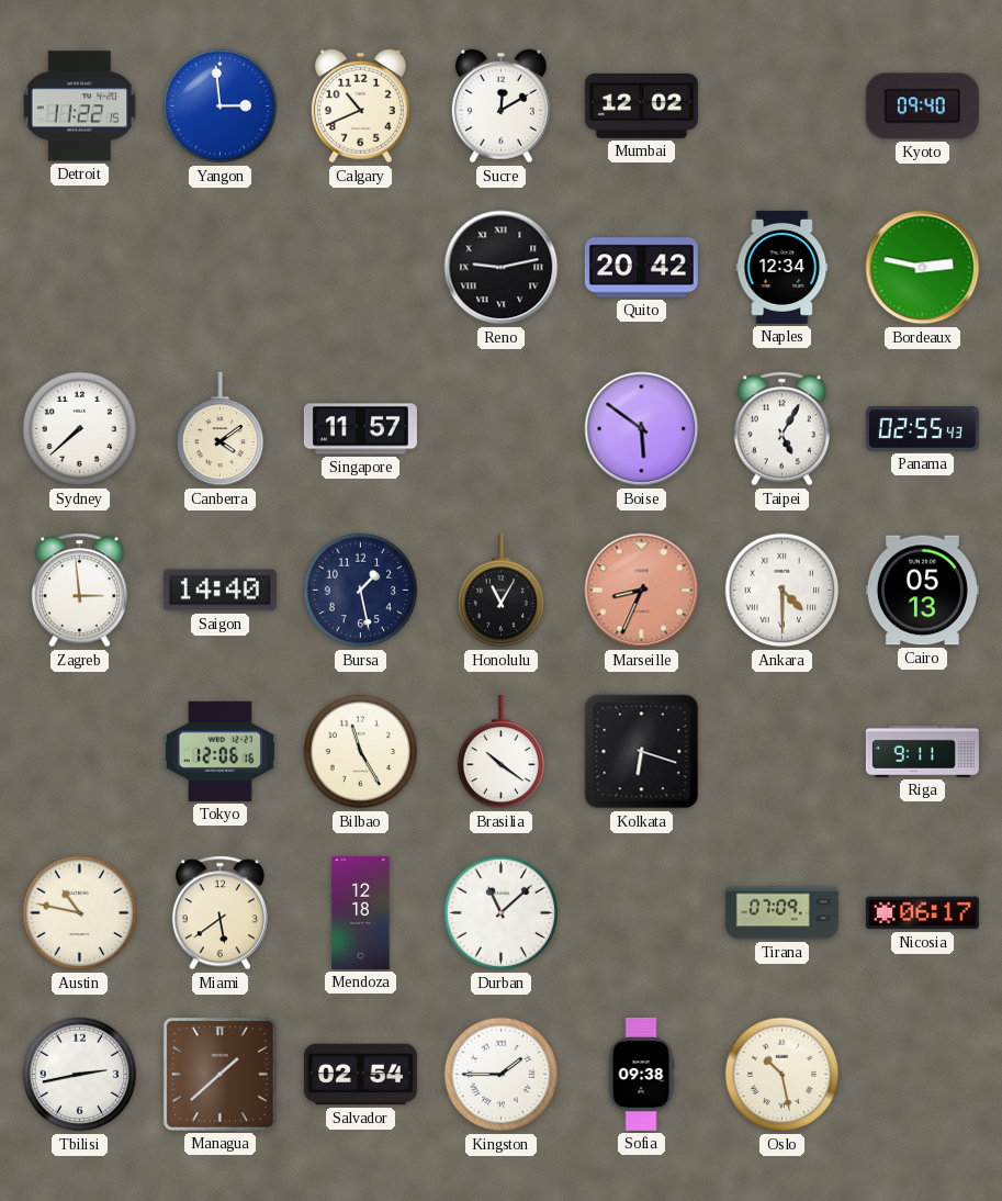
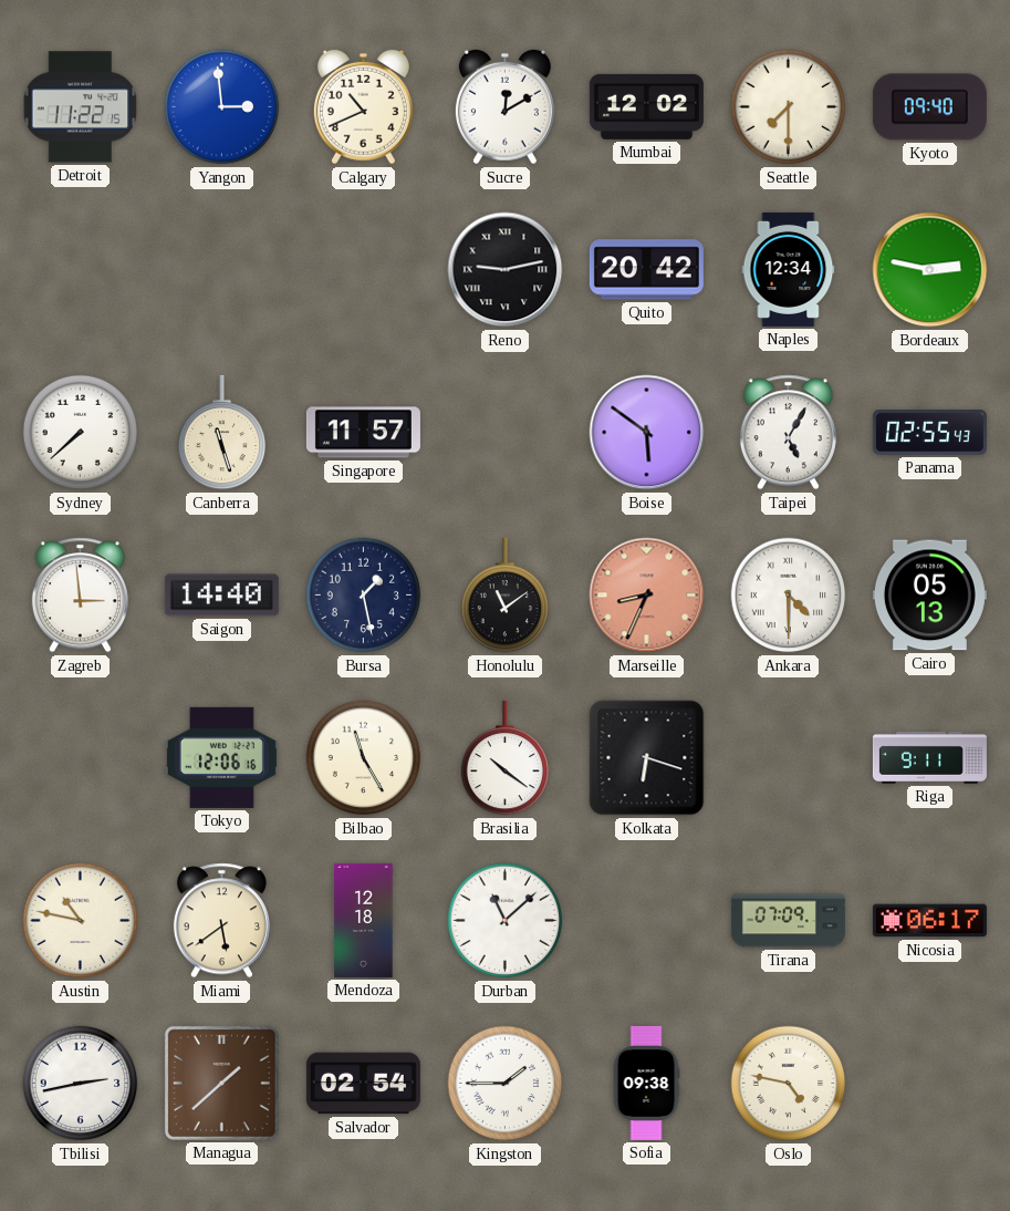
Seattle: none -> 7:30
Canberra: 4:09 -> 11:27
Honolulu: 11:05 -> 11:09
Oslo: 10:28 -> 4:47
